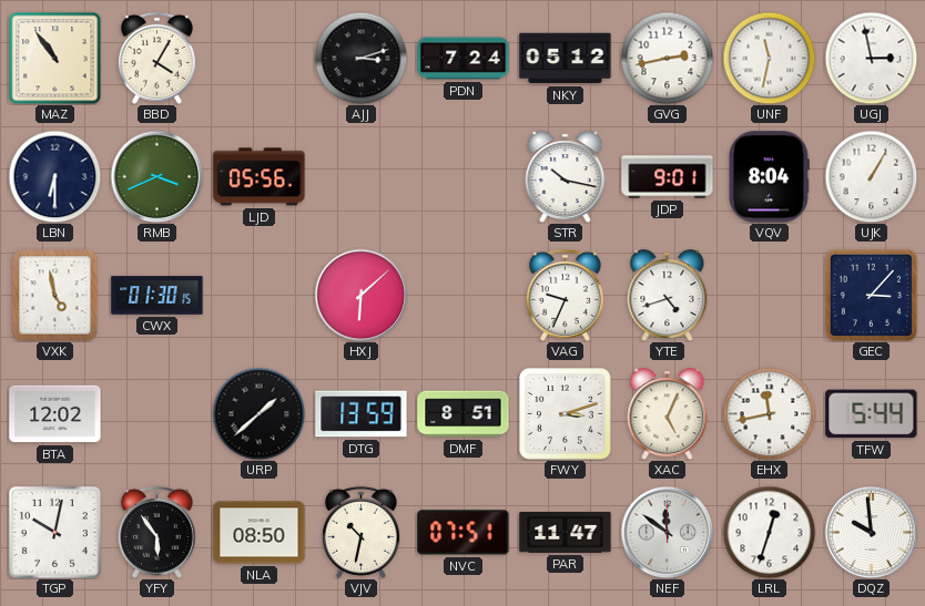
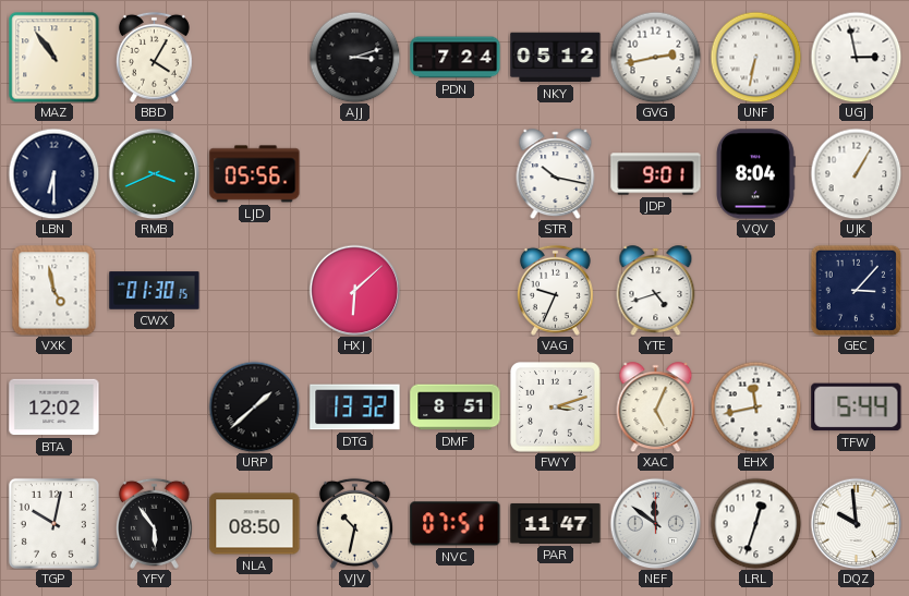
UNF: 11:32 -> 6:32
DTG: 13:59 -> 13:32
